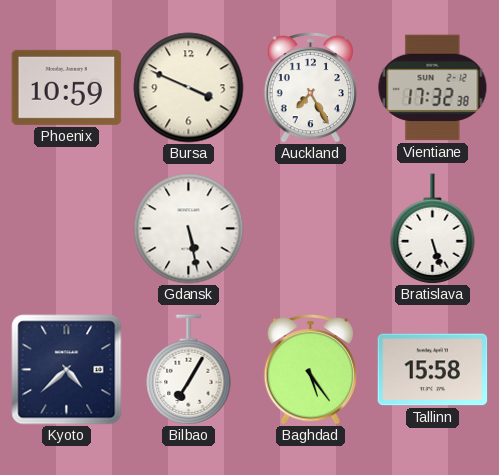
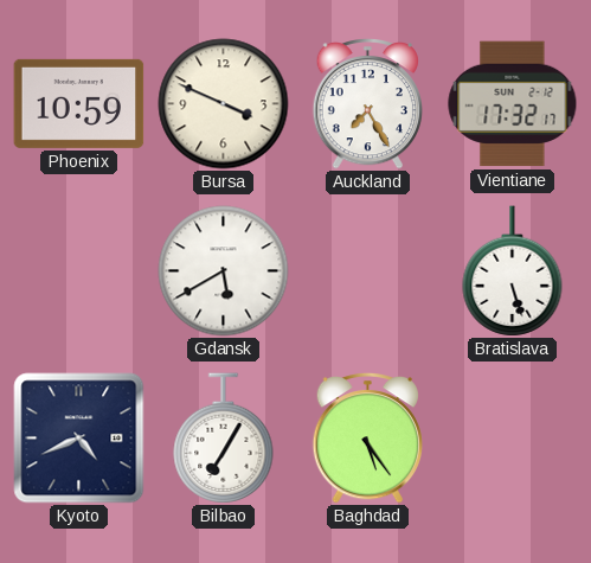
Vientiane: 17:32:38 -> 17:32:17
Gdansk: 5:28 -> 5:40
Kyoto: 4:38 -> 4:41
Tallinn: 15:58 -> none
